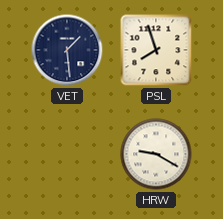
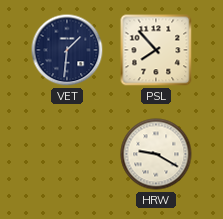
VET: 1:29 -> 1:31
PSL: 7:57 -> 7:53
